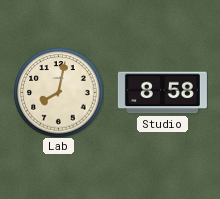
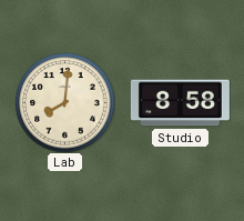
Lab: 8:02 -> 8:01
